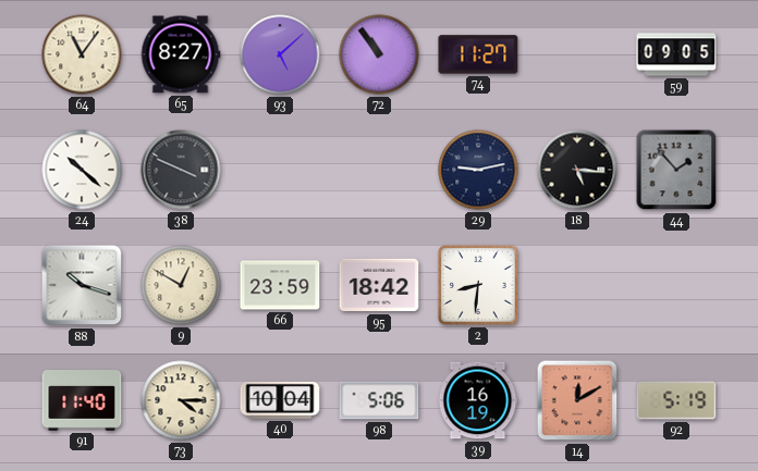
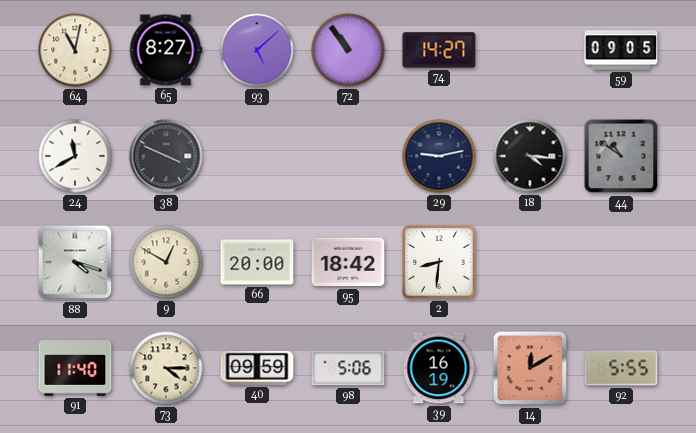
64: 11:06 -> 11:02
74: 11:27 -> 14:27
24: 10:22 -> 11:40
18: 5:16 -> 4:16
44: 1:53 -> 10:51
88: 10:18 -> 4:18
66: 23:59 -> 20:00
40: 10:04 -> 09:59
92: 5:19 -> 5:55
